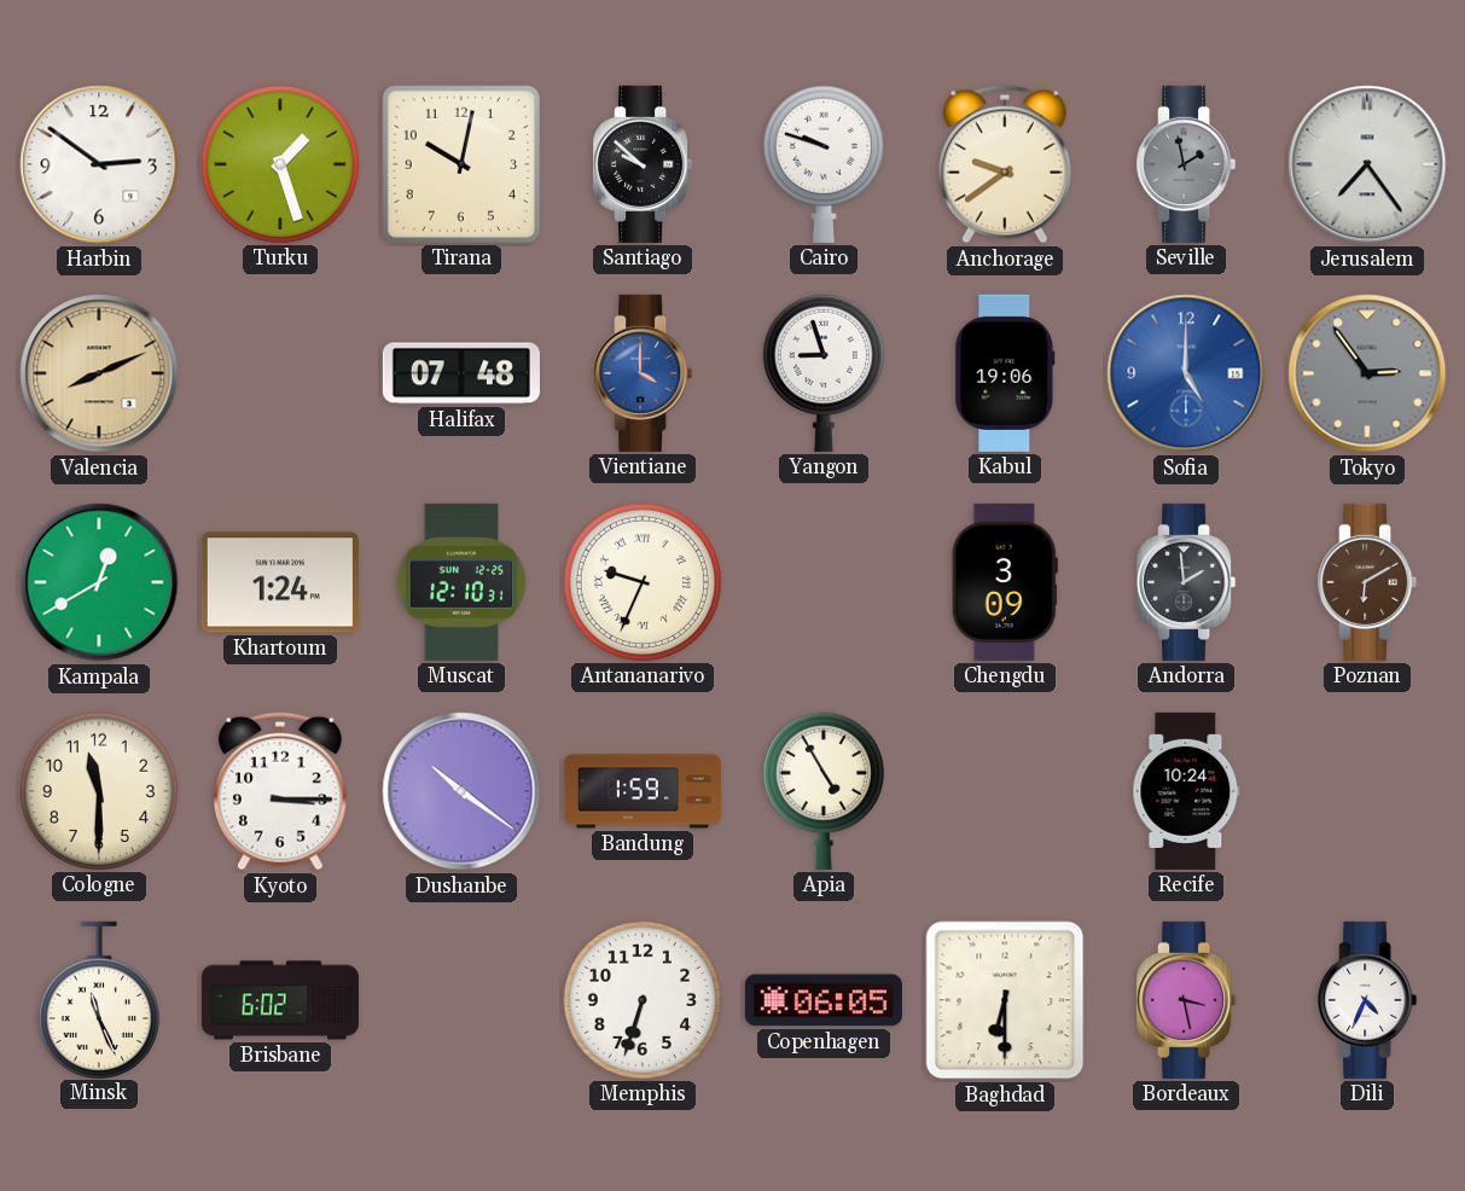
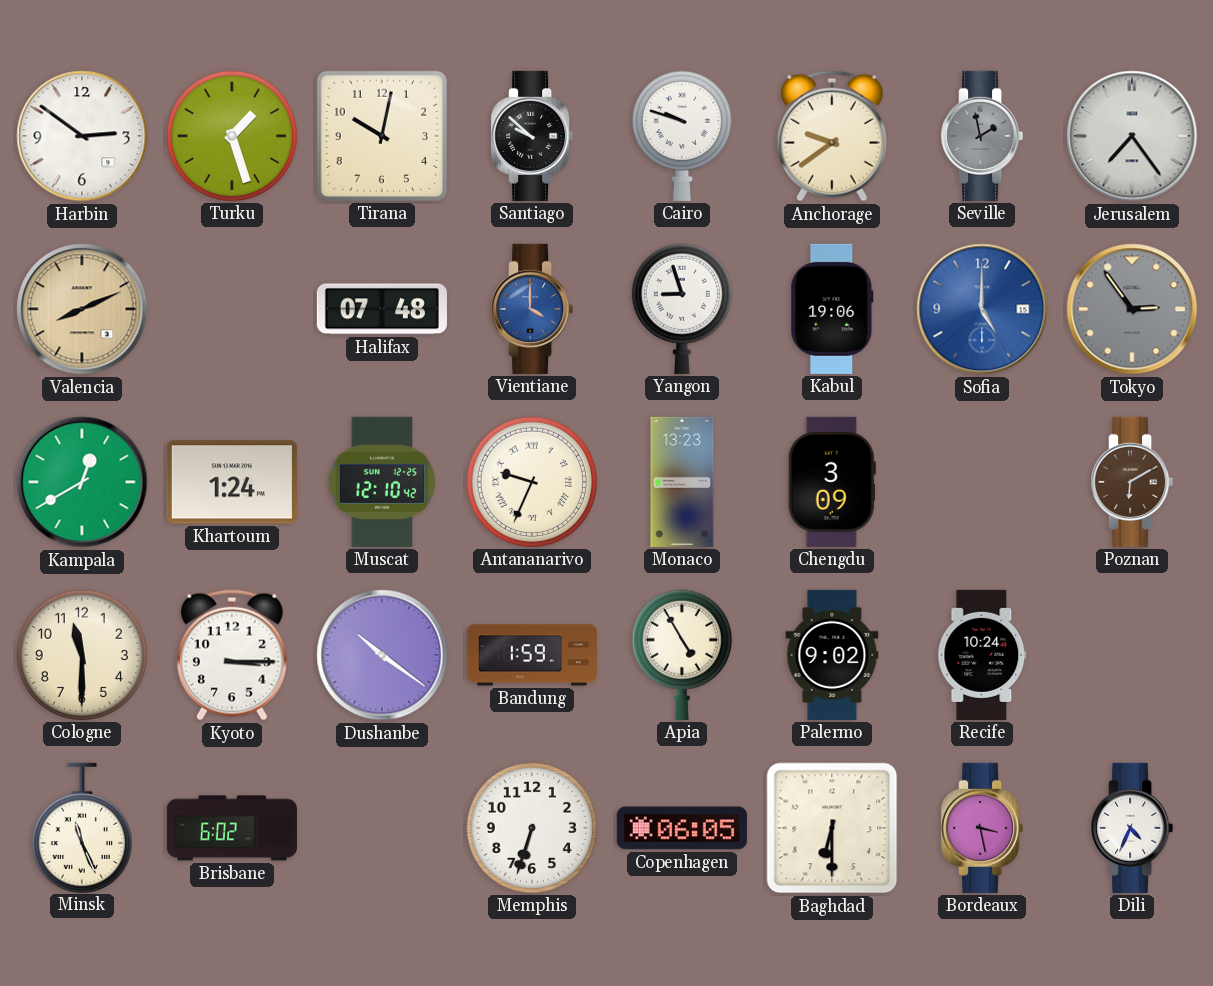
Muscat: 12:10:31 -> 12:10:42
Monaco: none -> 13:23
Andorra: 1:59 -> none
Palermo: none -> 9:02
